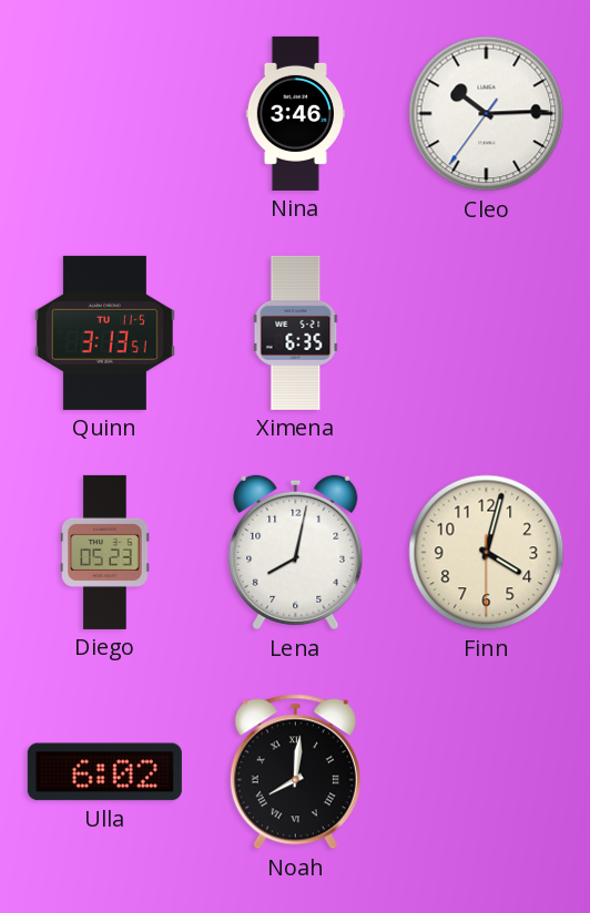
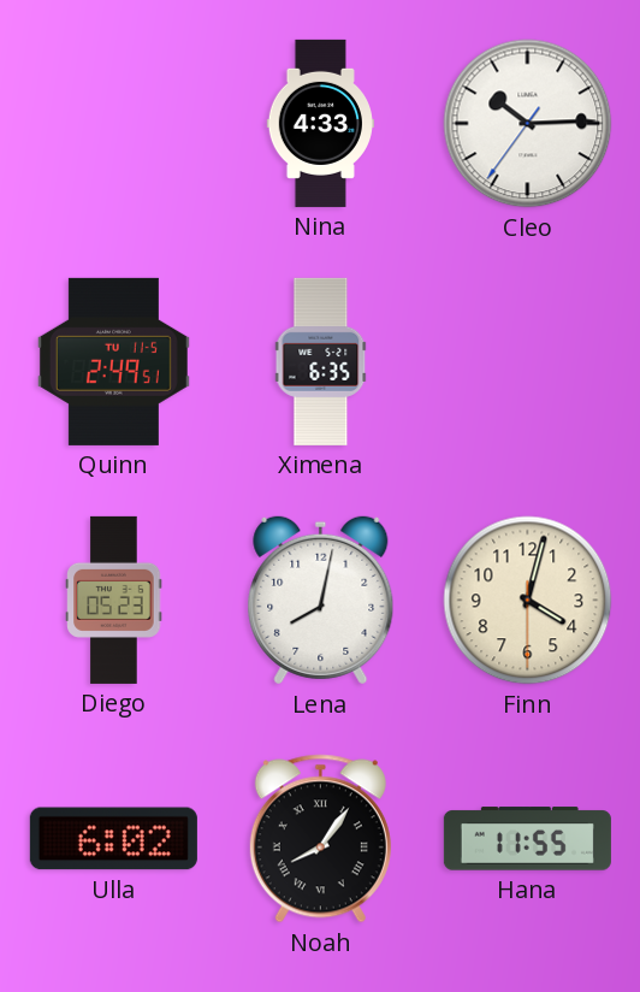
Nina: 3:46 -> 4:33
Quinn: 3:13 -> 2:49
Noah: 8:01 -> 8:06
Hana: none -> 11:55
